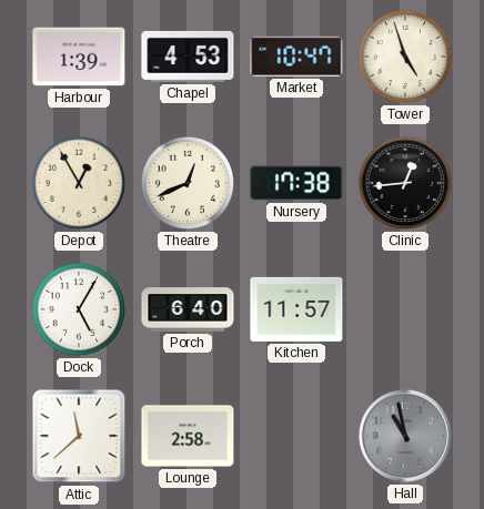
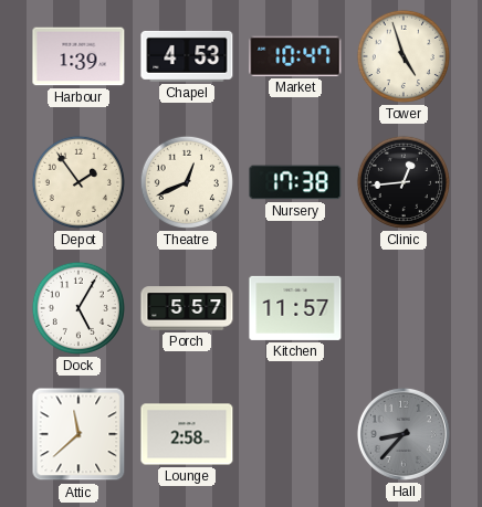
Depot: 12:55 -> 1:54
Porch: 6:40 -> 5:57
Hall: 10:58 -> 8:37
